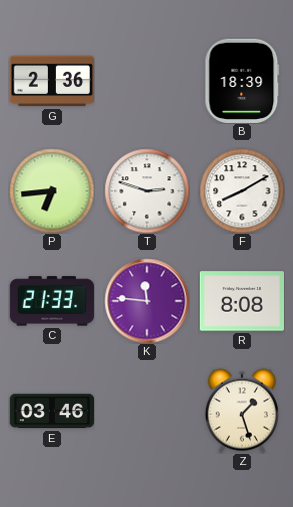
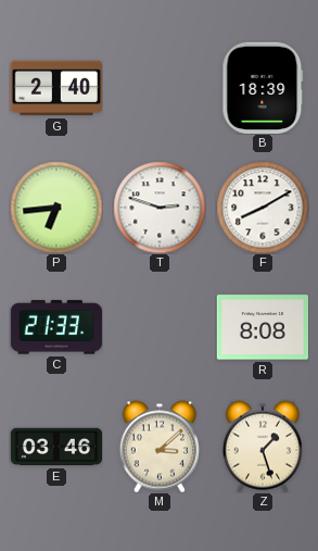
G: 2:36 -> 2:40
K: 11:46 -> none
M: none -> 3:08
